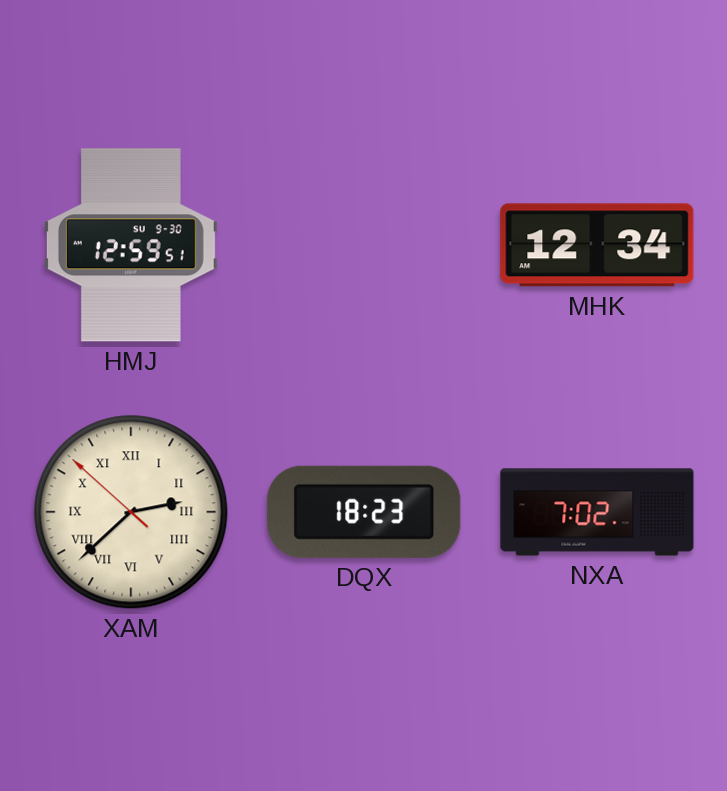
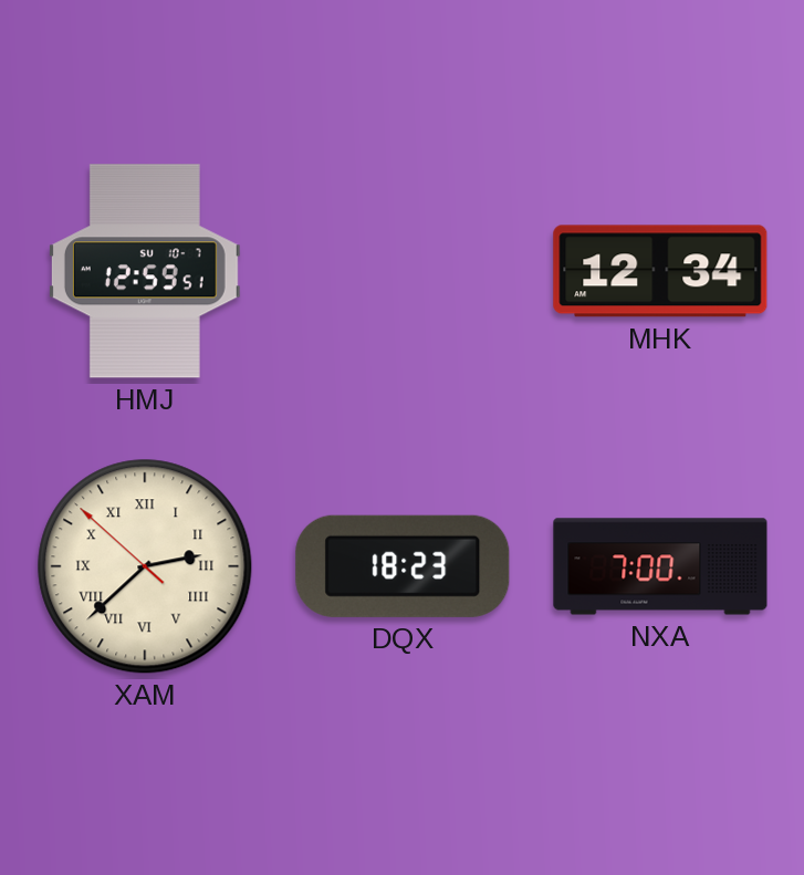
HMJ date: SU 9-30 -> SU 10-7
NXA: 7:02 -> 7:00
